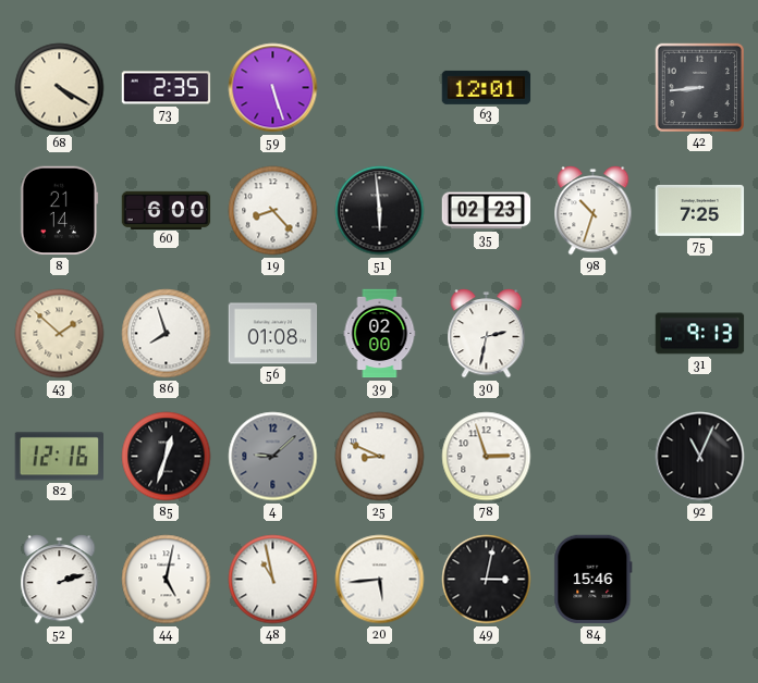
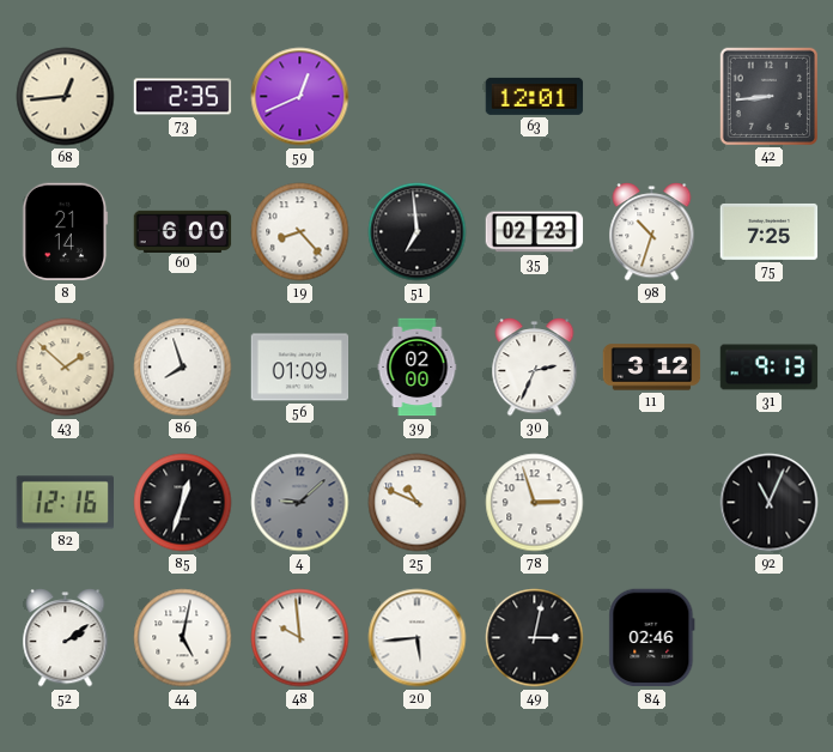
68: 4:20 -> 12:44
59: 5:27 -> 12:41
51: 5:59 -> 6:59
56: 01:08 -> 01:09
30: 2:32 -> 2:34
11: none -> 3:12
25: 8:49 -> 10:49
52: 2:12 -> 2:09
48: 10:58 -> 9:59
84: 15:46 -> 02:46
